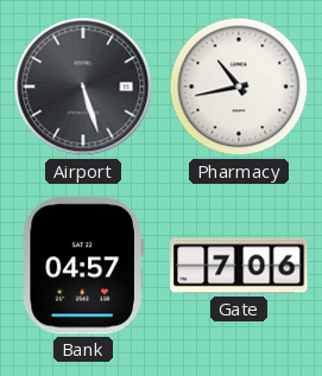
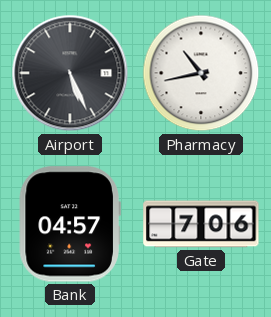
Airport: 5:27 -> 5:26
